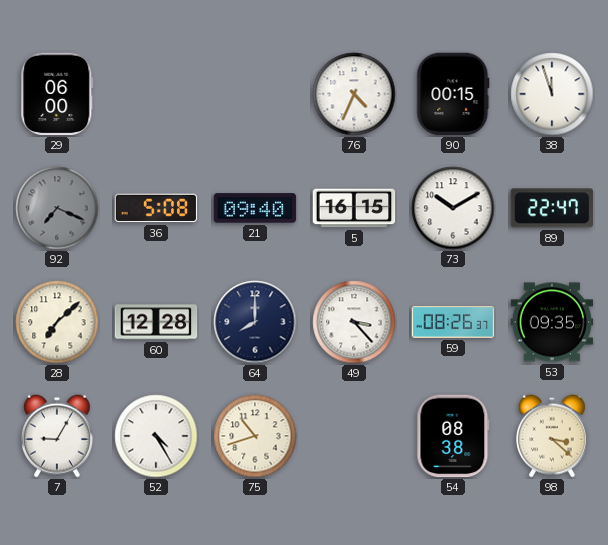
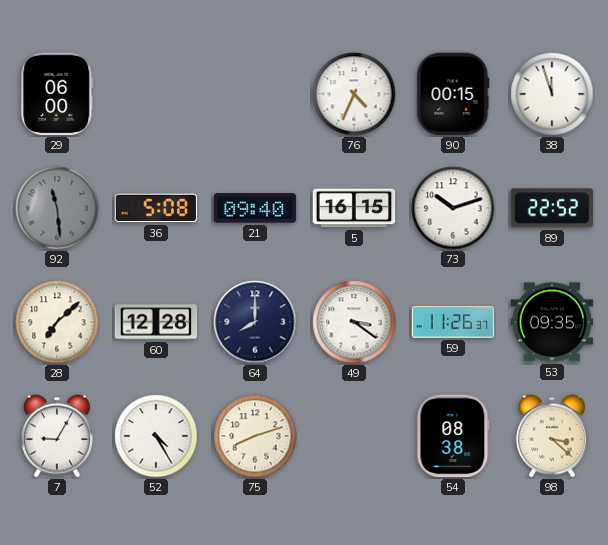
92: 7:19 -> 11:29
73: 10:10 -> 10:12
89: 22:47 -> 22:52
49: 3:23 -> 3:21
59: 08:26 -> 11:26
75: 10:42 -> 8:12
